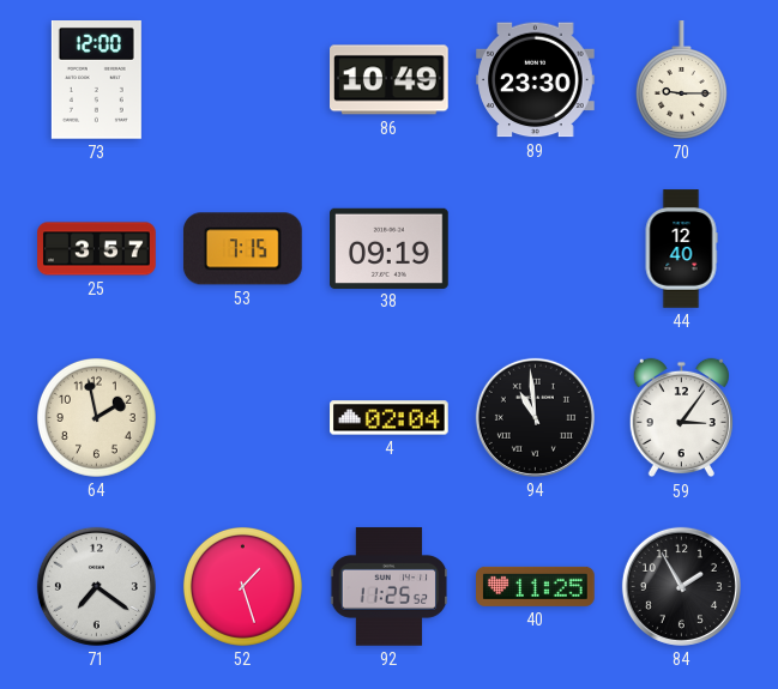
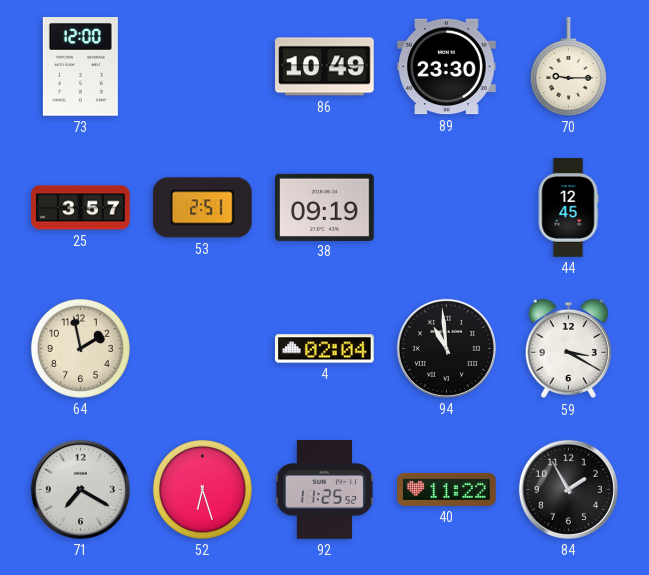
53: 7:15 -> 2:51
44: 12:40 -> 12:45
59: 3:06 -> 3:20
71: 7:21 -> 7:20
52: 1:27 -> 6:27
40: 11:25 -> 11:22
